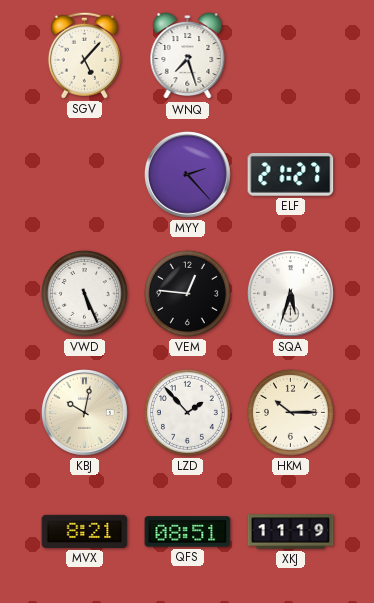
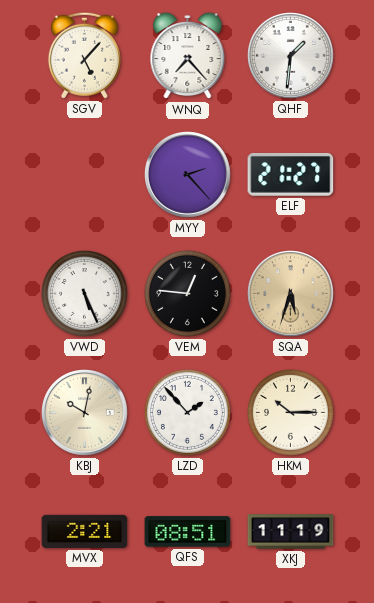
WNQ: 7:27 -> 7:23
QHF: none -> 1:31
SQA dial: white -> champagne
MVX: 8:21 -> 2:21
